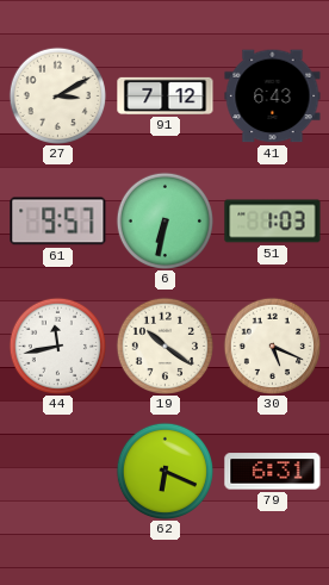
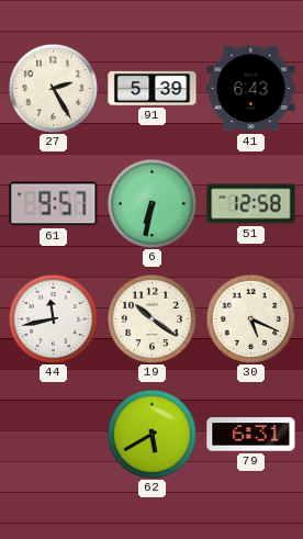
27: 3:10 -> 2:25
91: 7:12 -> 5:39
51: 1:03 -> 12:58
62: 6:19 -> 5:40
